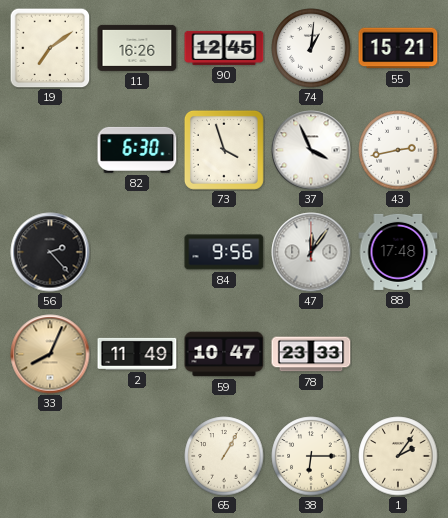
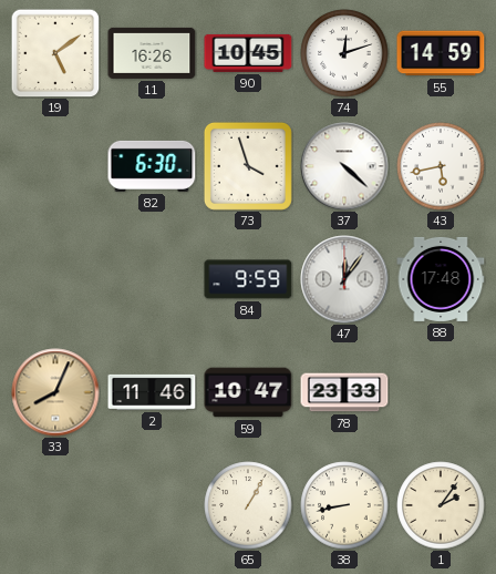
19: 7:09 -> 5:09
90: 12:45 -> 10:45
74: 1:01 -> 12:12
55: 15:21 -> 14:59
37: 3:56 -> 4:22
43: 2:43 -> 5:43
56: 2:23 -> none
84: 9:56 -> 9:59
2: 11:49 -> 11:46
38: 6:15 -> 8:43
